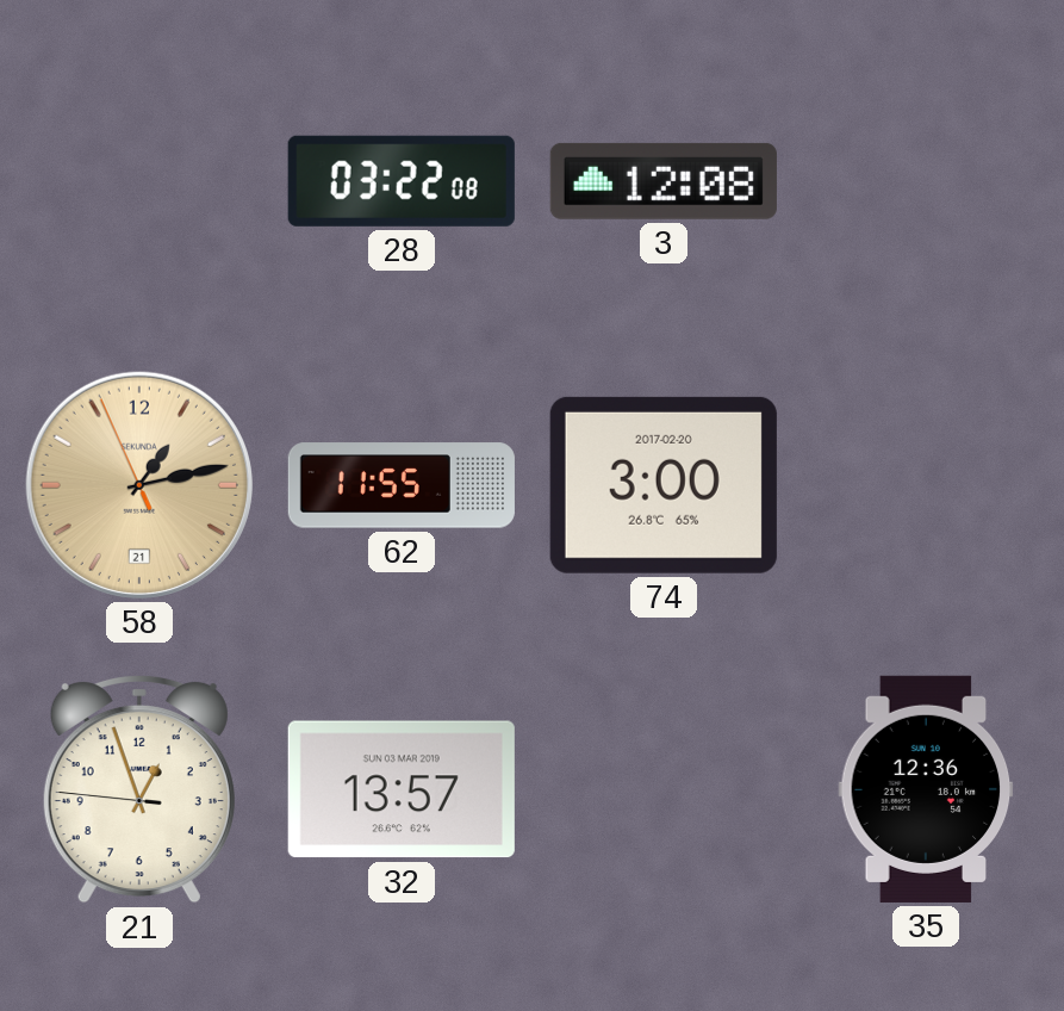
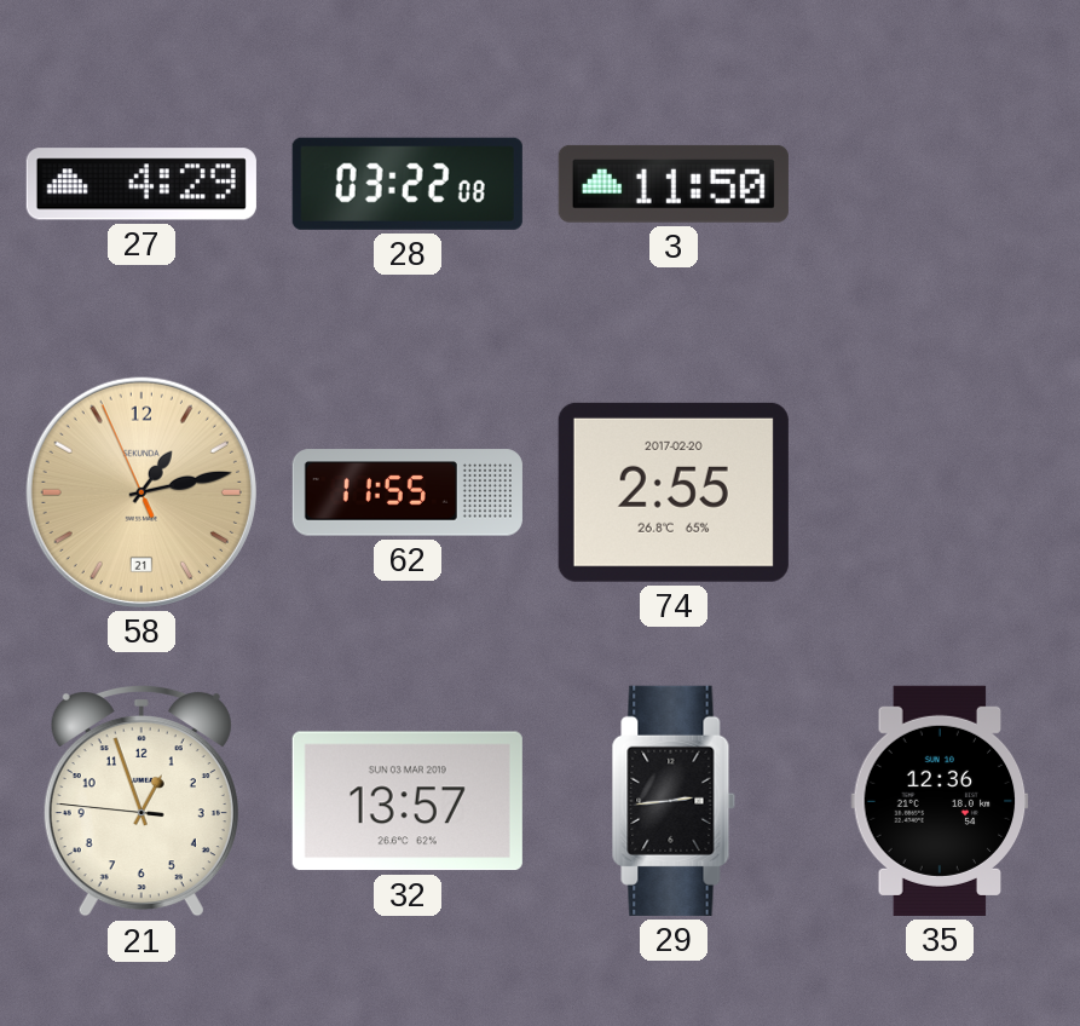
27: none -> 4:29
3: 12:08 -> 11:50
74: 3:00 -> 2:55
29: none -> 2:44
